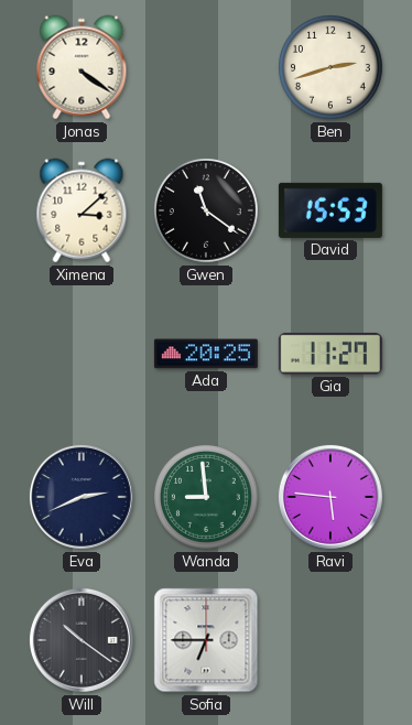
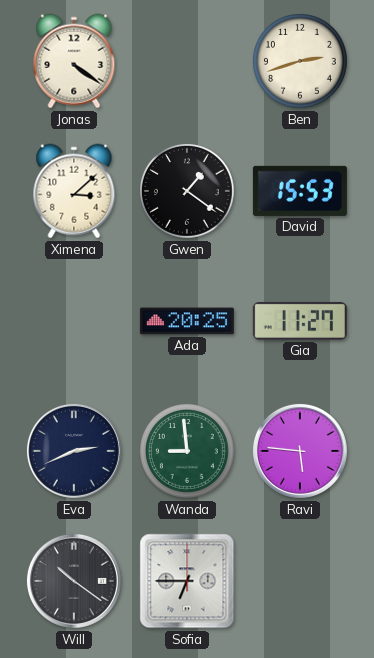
Gwen: 11:21 -> 1:21
